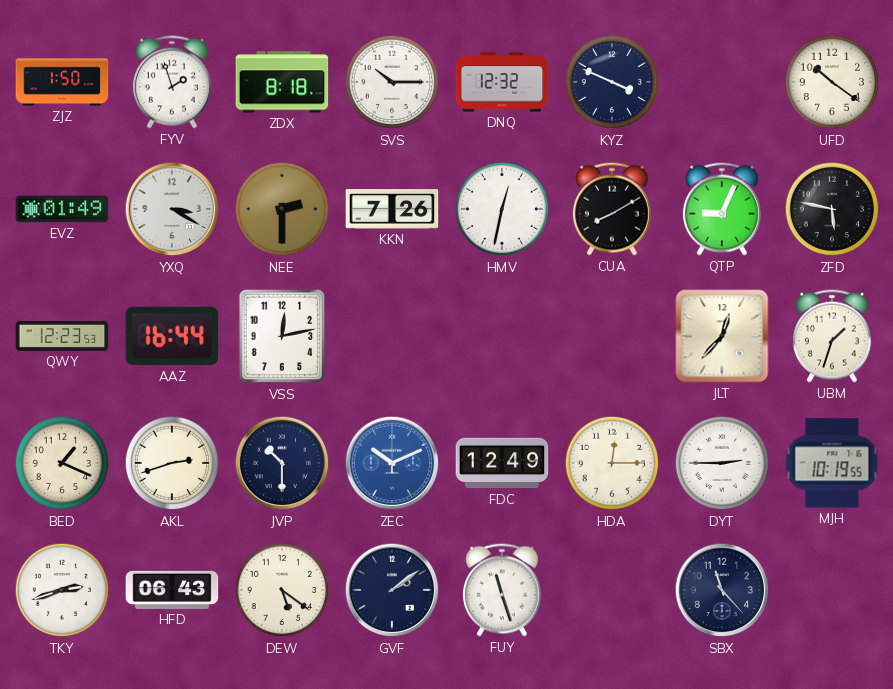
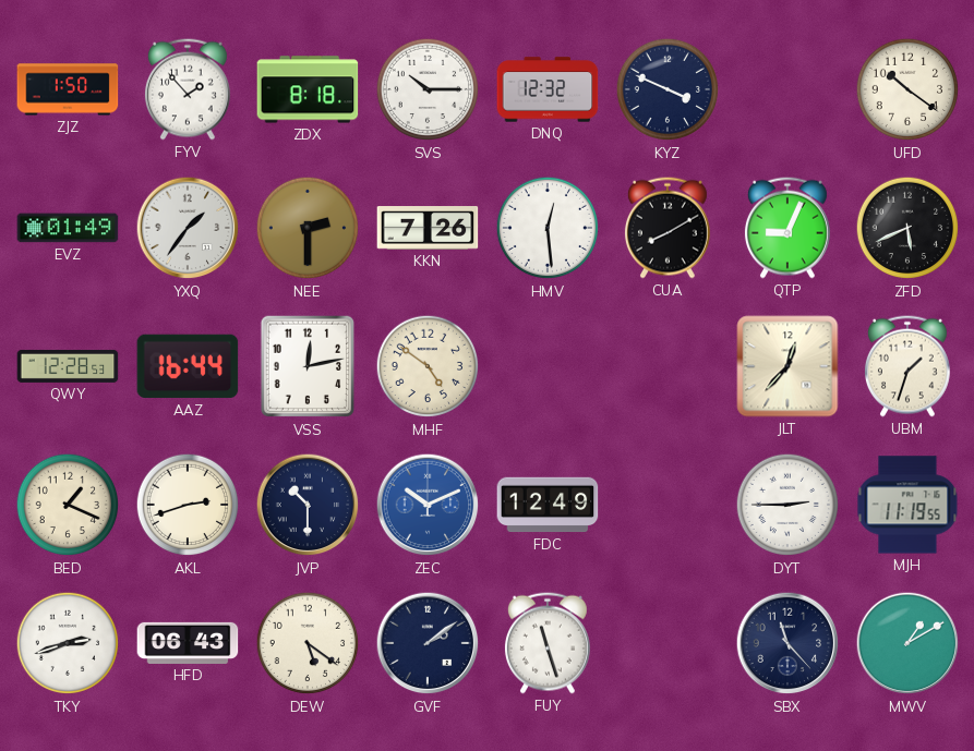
FYV: 1:57 -> 1:53
YXQ: 3:20 -> 1:36
HMV: 12:32 -> 12:29
ZFD: 5:47 -> 5:41
QWY: 12:23 -> 12:28
MHF: none -> 4:51
HDA: 12:15 -> none
MJH: 10:19 -> 11:19
MWV: none -> 1:10
